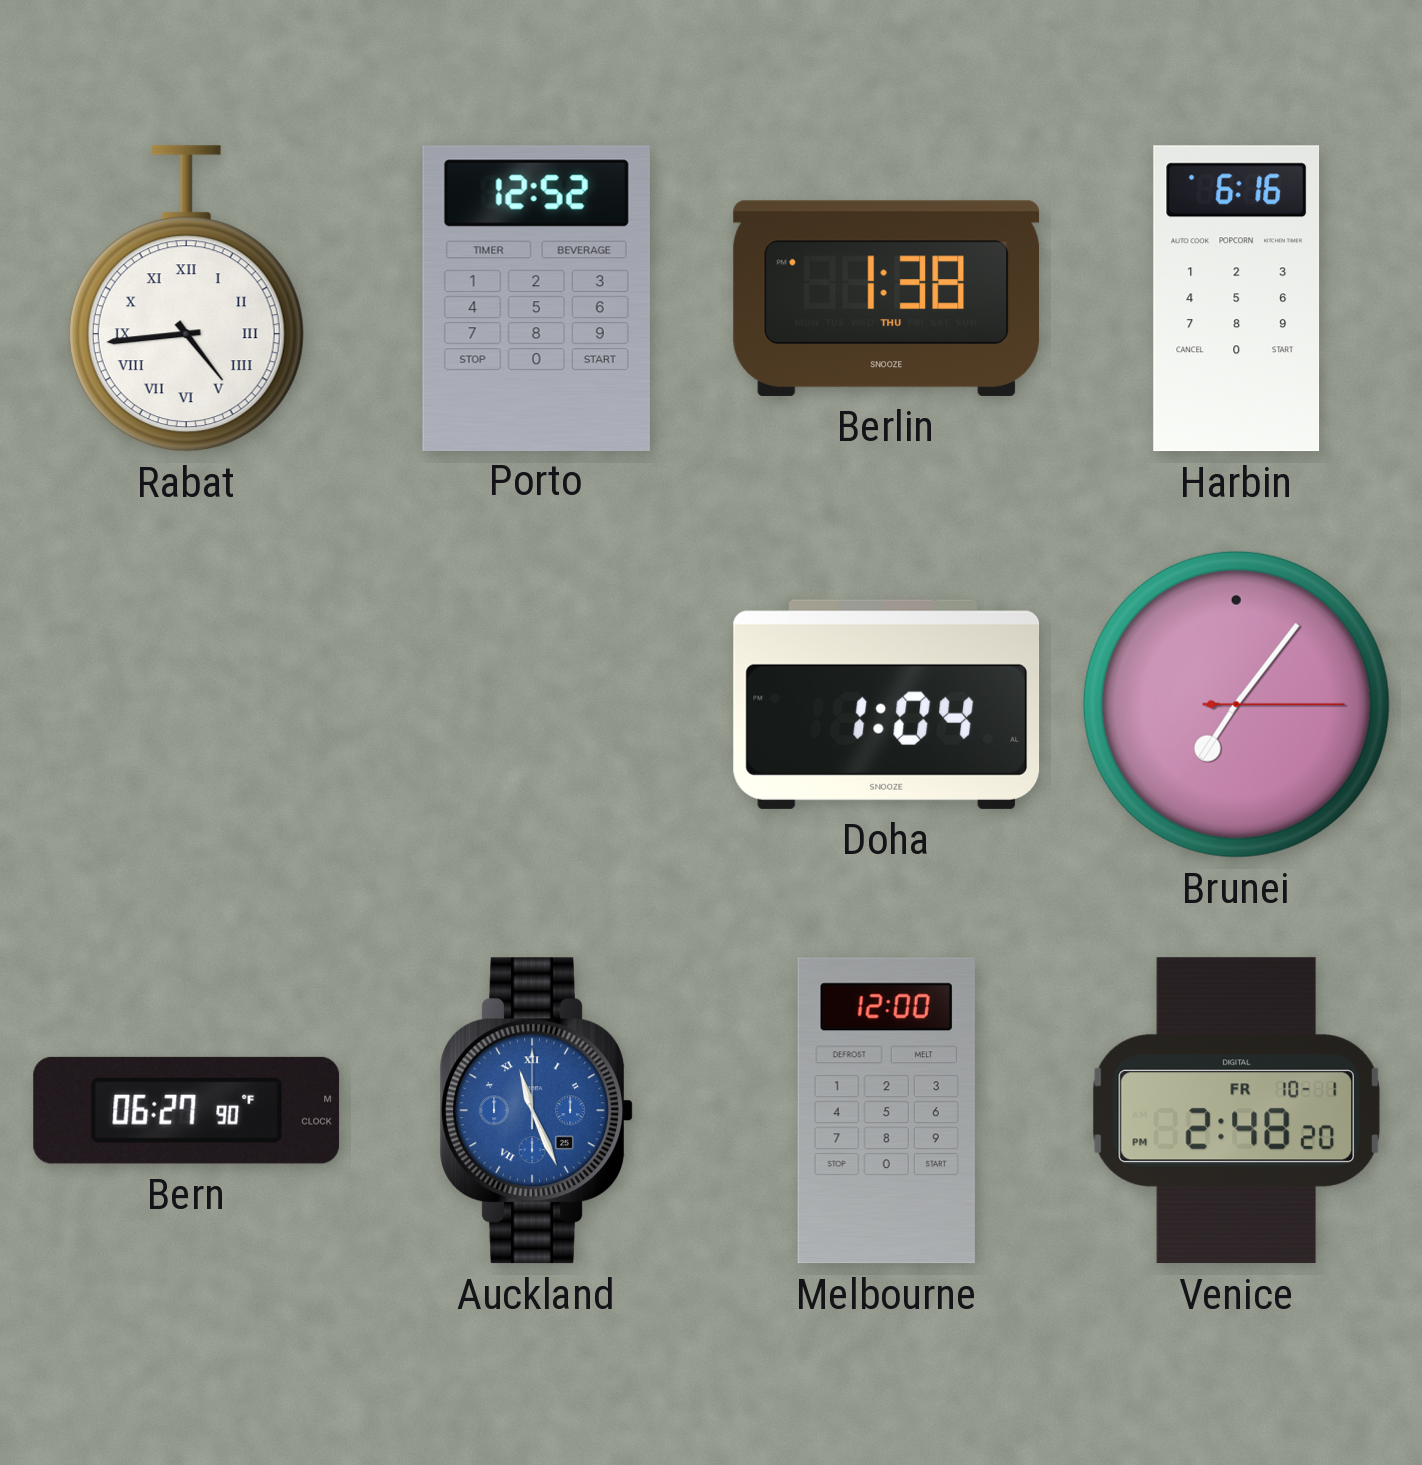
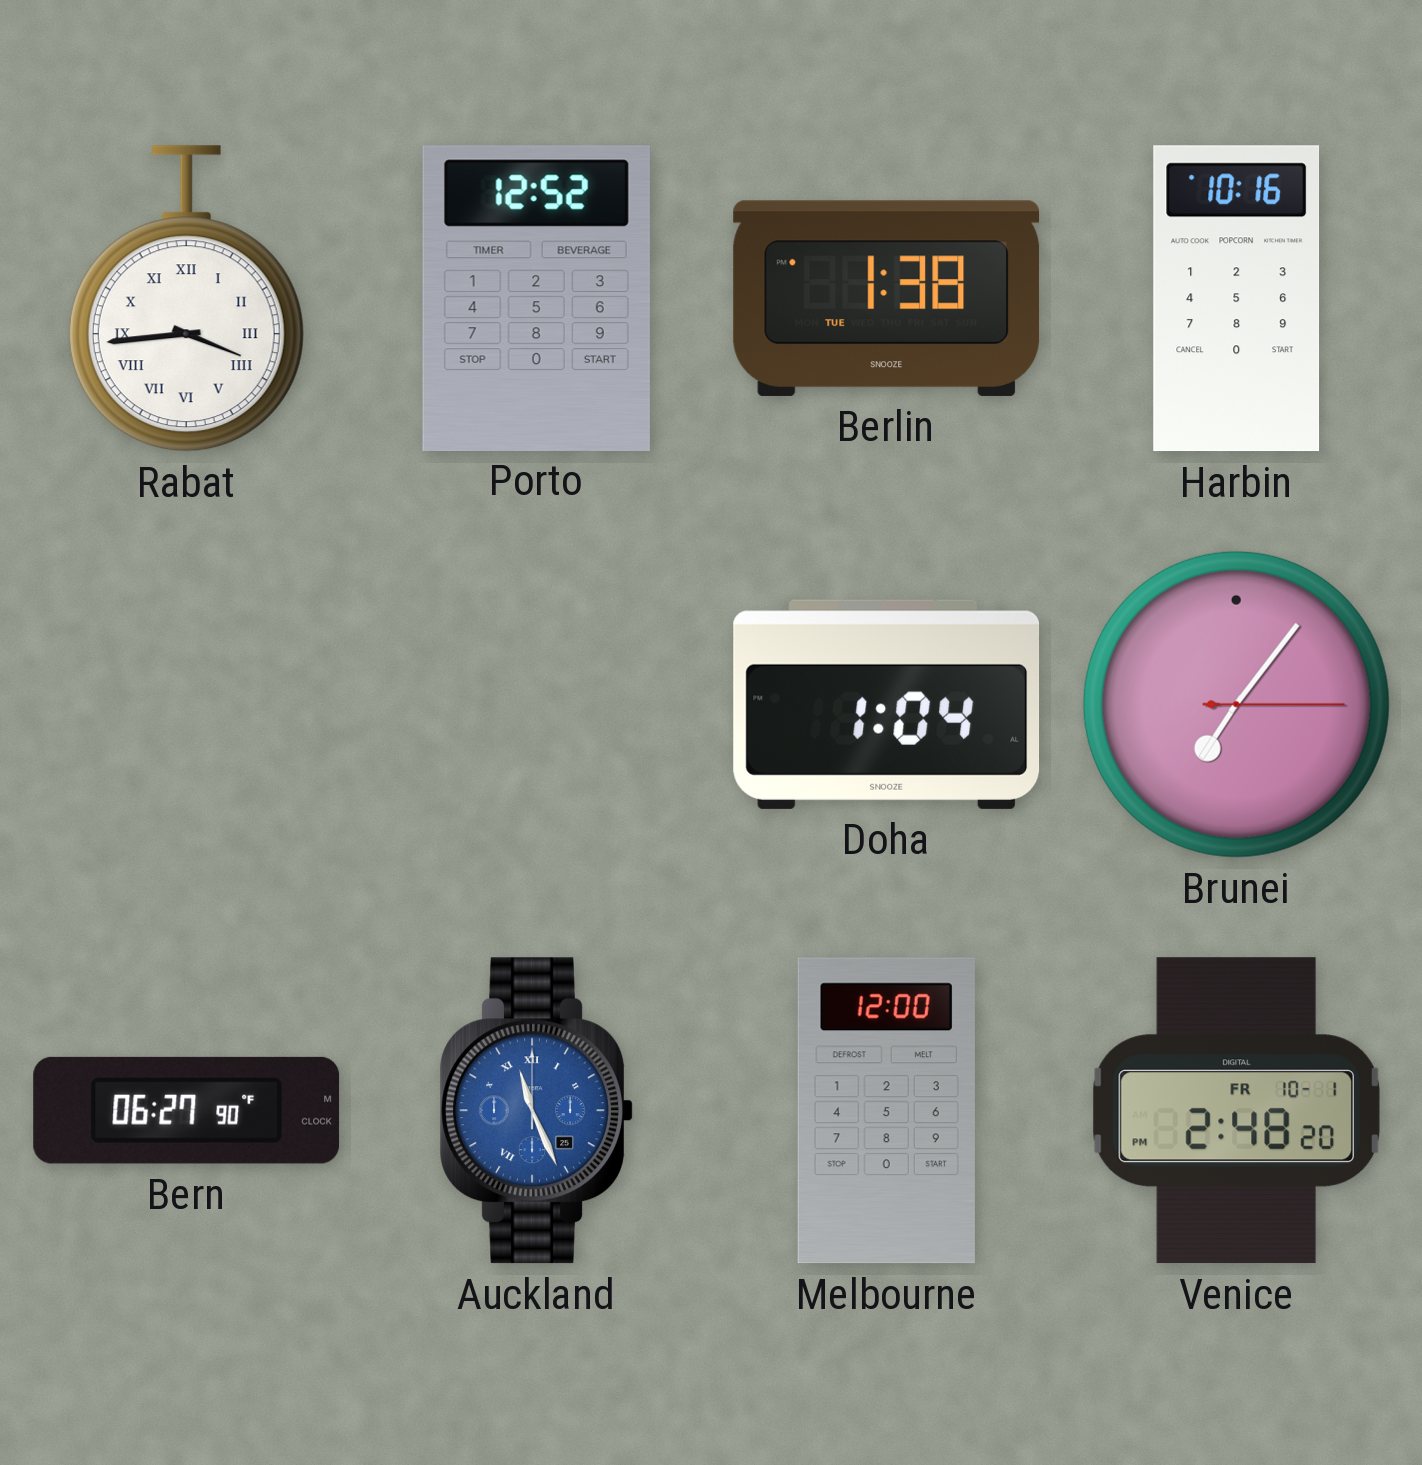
Rabat: 4:44 -> 3:44
Berlin date: THU -> TUE
Harbin: 6:16 -> 10:16
